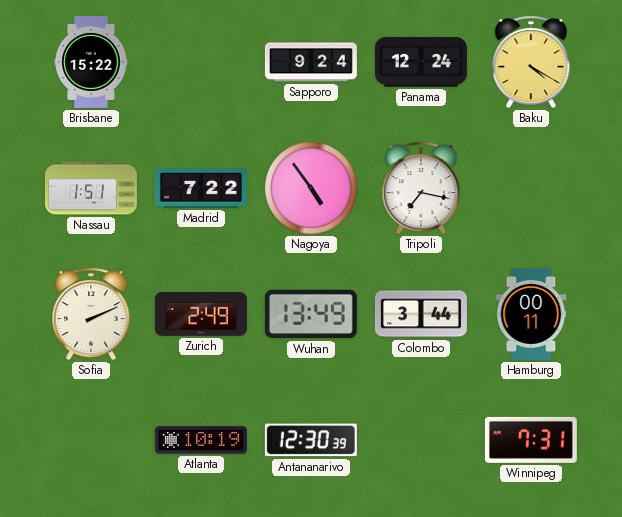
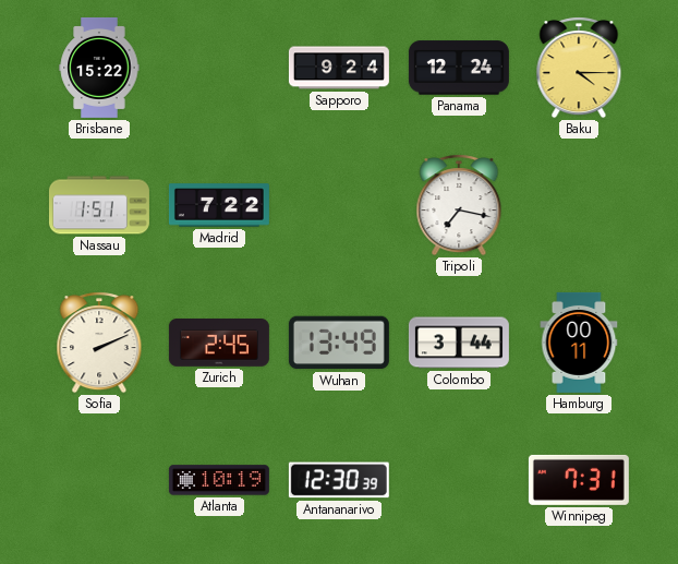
Baku: 4:20 -> 4:15
Nagoya: 4:54 -> none
Zurich: 2:49 -> 2:45
